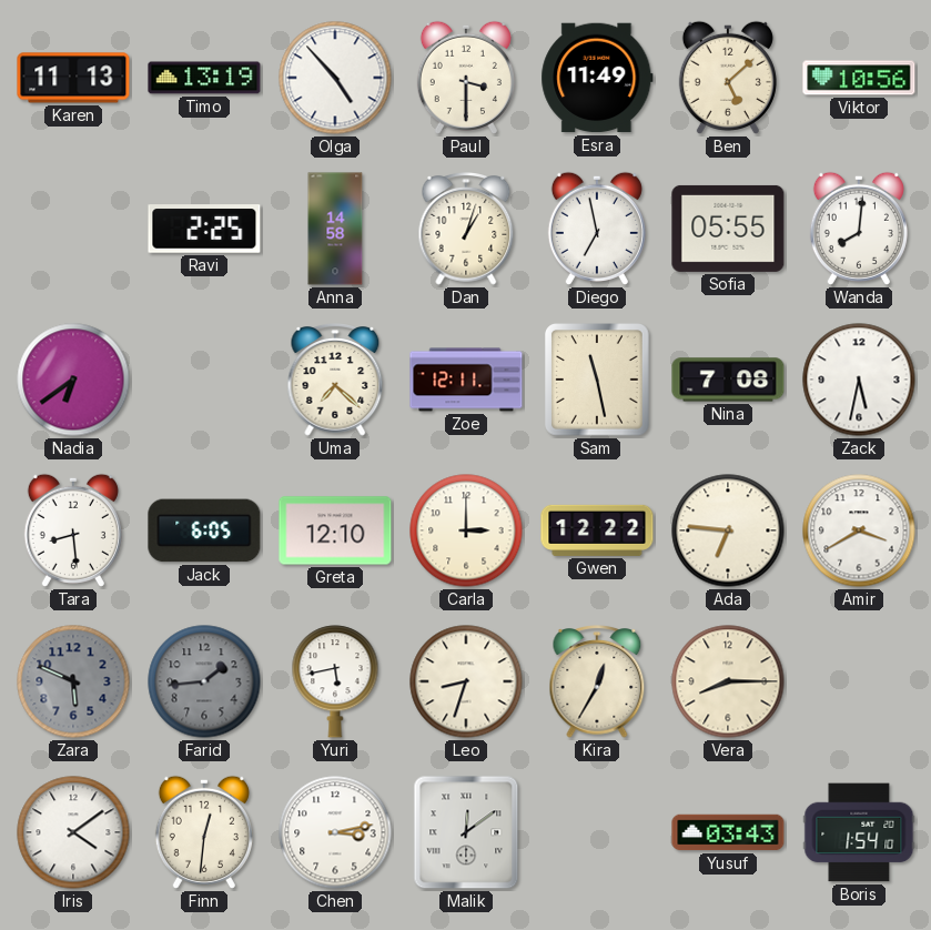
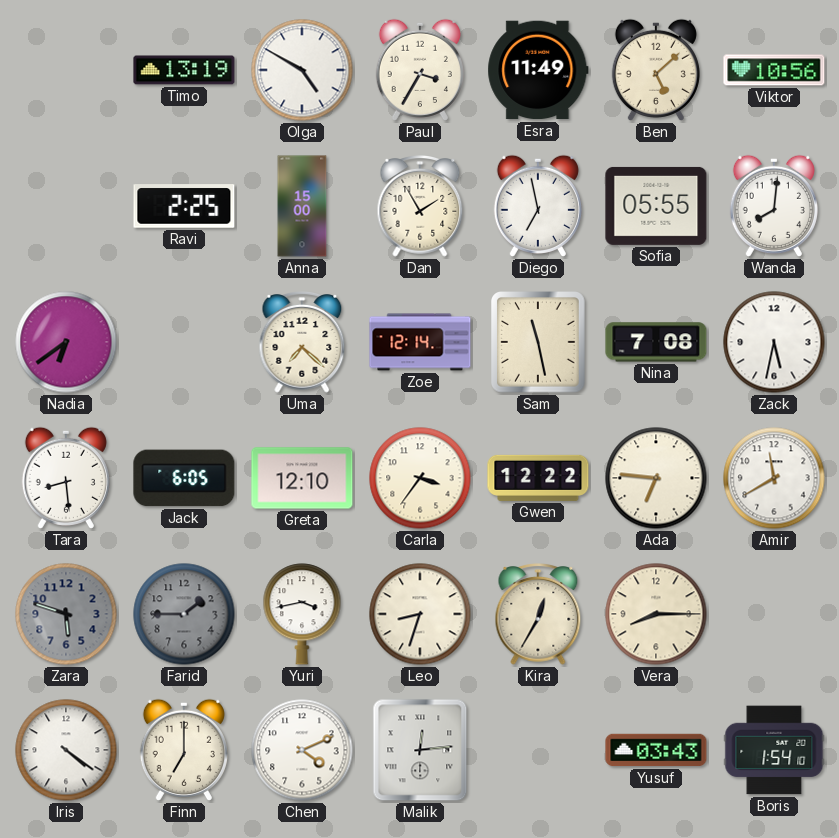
Karen: 11:13 -> none
Olga: 4:53 -> 4:50
Paul: 3:30 -> 3:35
Anna: 14:58 -> 15:00
Dan: 1:03 -> 1:55
Zoe: 12:11 -> 12:14
Carla: 3:00 -> 3:36
Amir: 3:40 -> 11:40
Zara: 5:49 -> 5:48
Farid: 1:44 -> 1:45
Yuri: 5:43 -> 3:43
Iris: 4:09 -> 4:21
Finn: 12:31 -> 7:00
Chen: 3:13 -> 4:11
Malik: 12:09 -> 12:14
